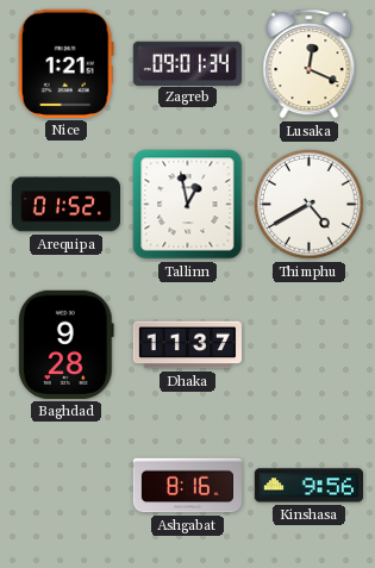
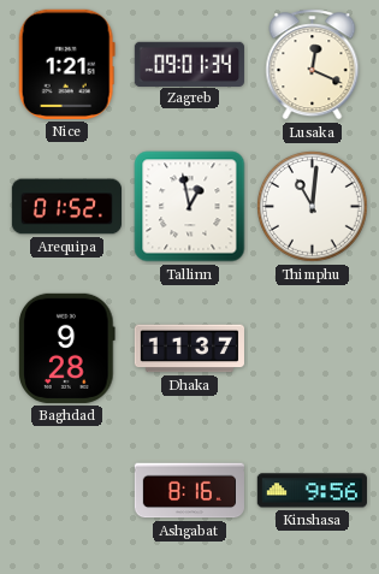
Thimphu: 4:40 -> 11:01
